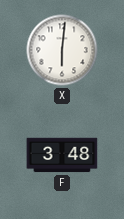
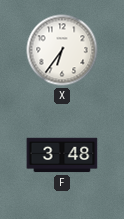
X: 6:01 -> 6:36
